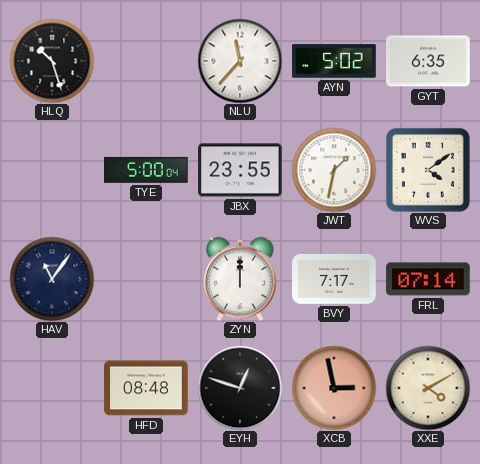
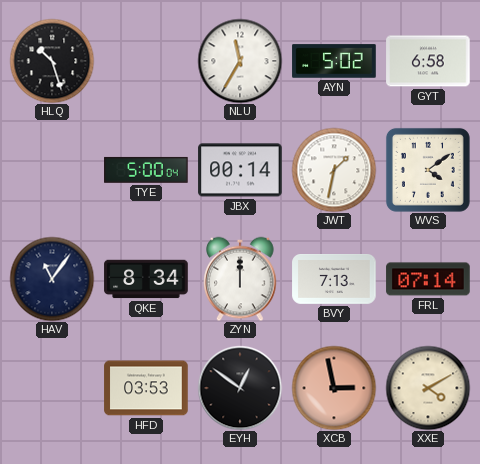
NLU: 11:37 -> 11:35
GYT: 6:35 -> 6:58
JBX: 23:55 -> 00:14
QKE: none -> 8:34
BVY: 7:17 -> 7:13
HFD: 08:48 -> 03:53
EYH: 12:48 -> 12:51
